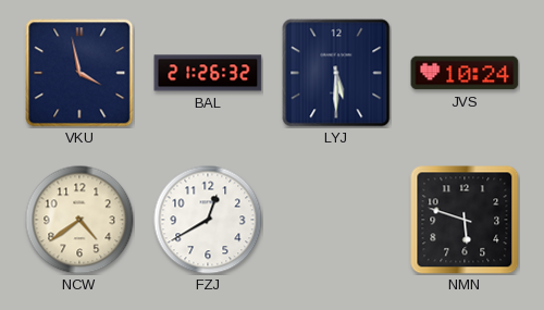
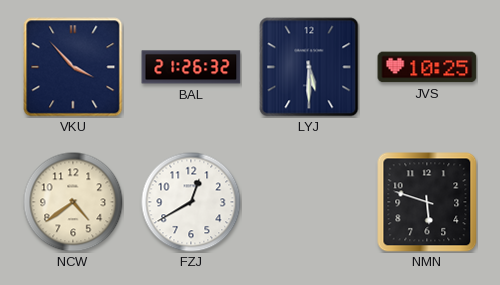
VKU: 3:58 -> 3:53
JVS: 10:24 -> 10:25
